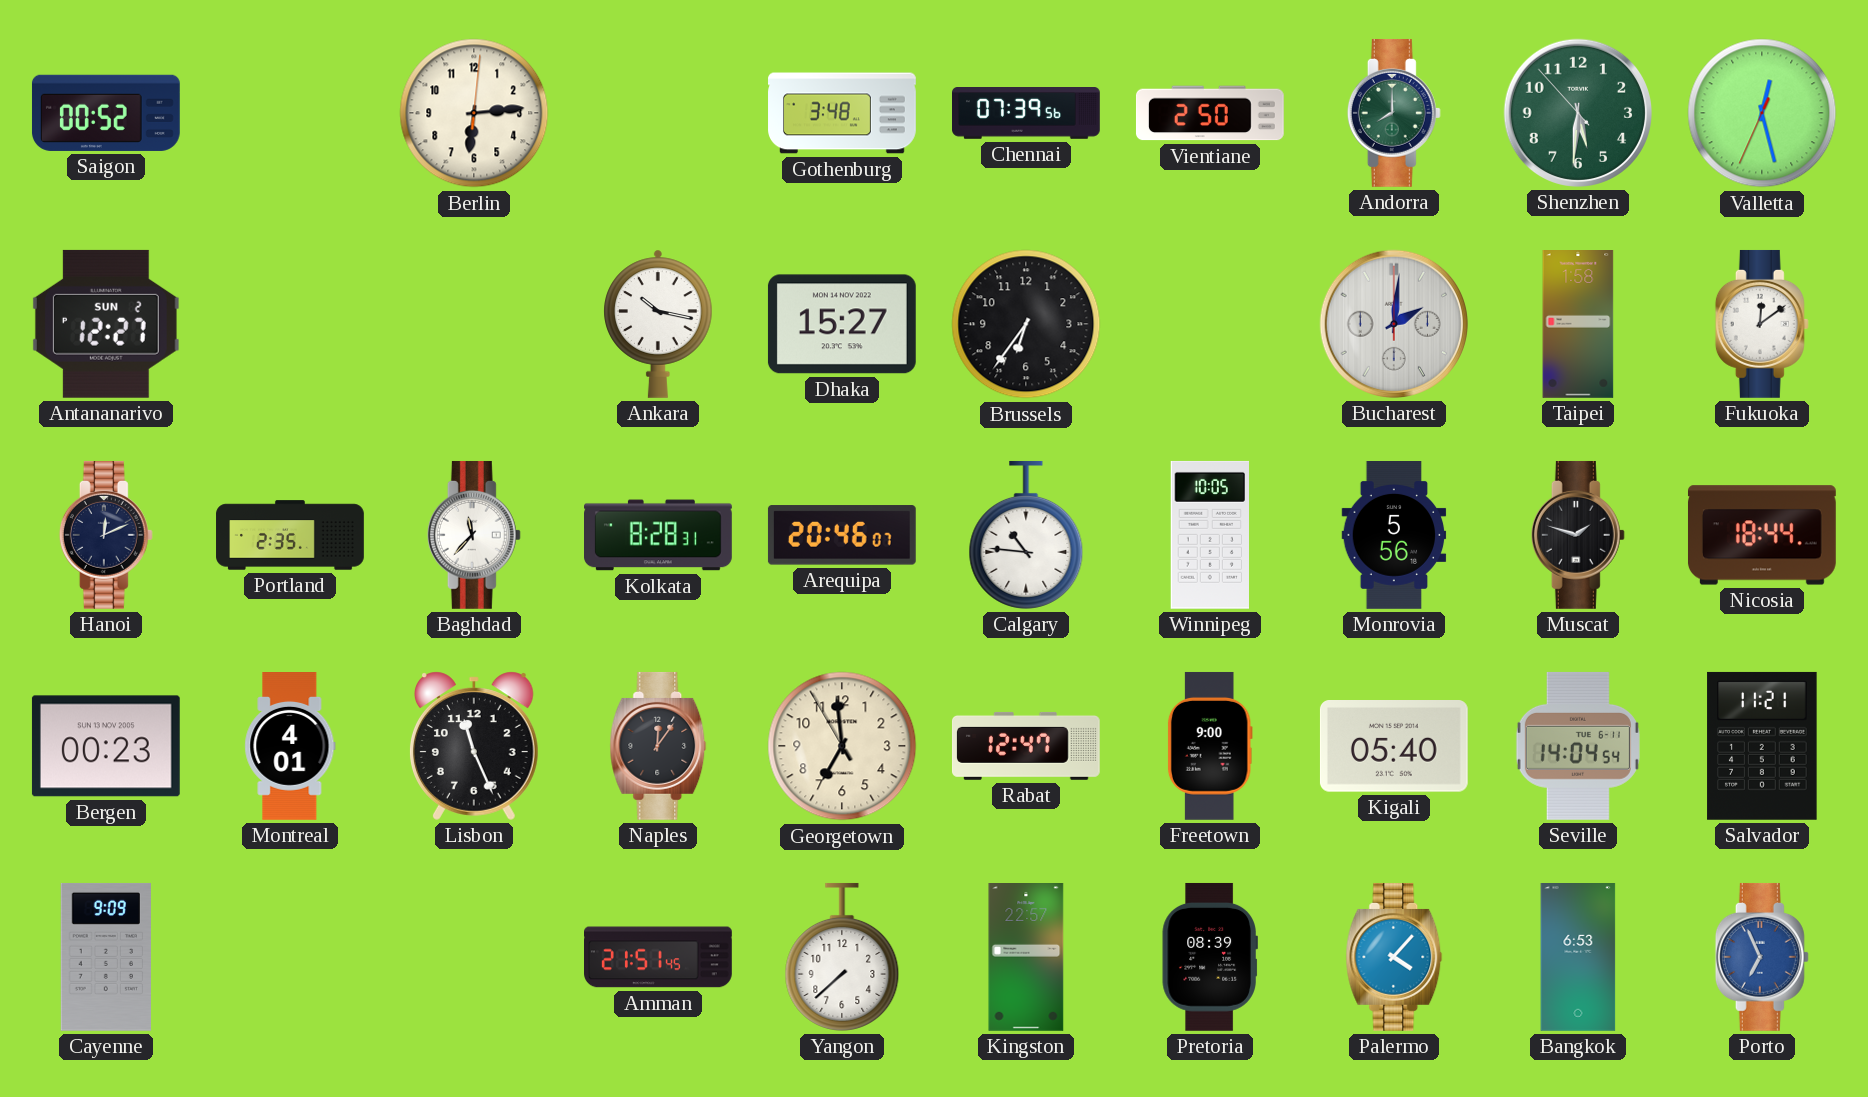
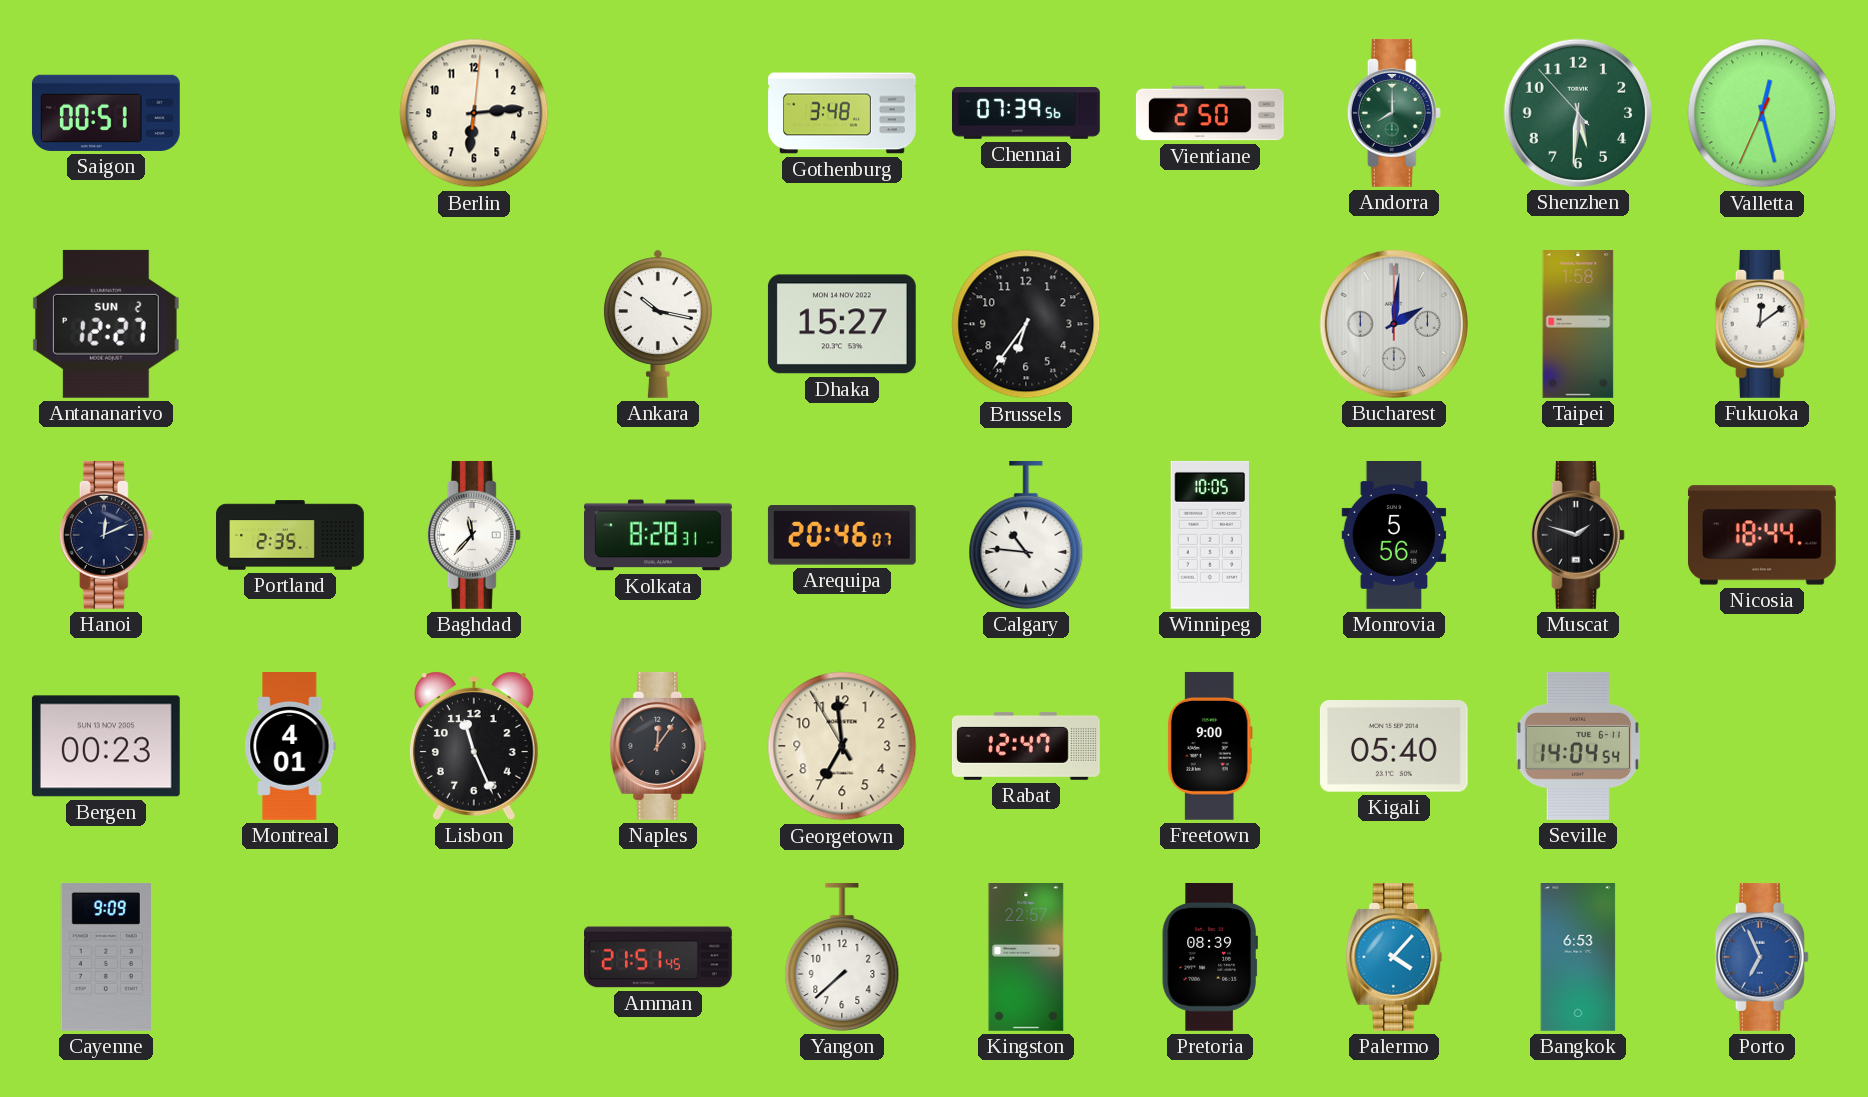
Saigon: 00:52 -> 00:51
Salvador: 11:21 -> none
